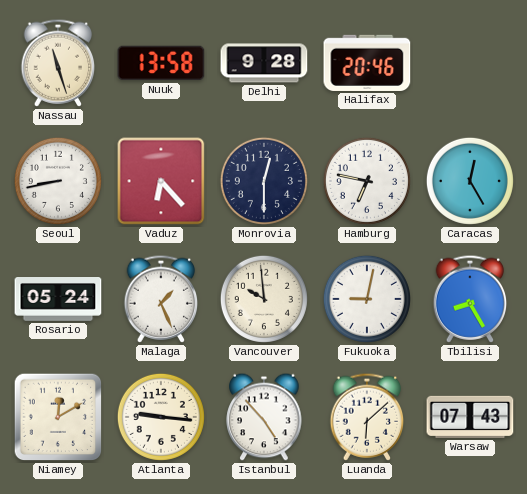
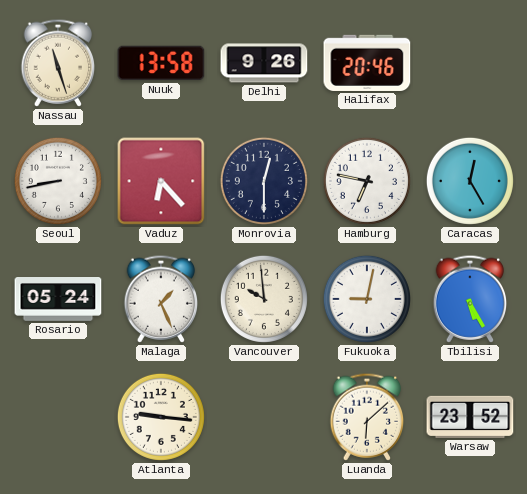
Delhi: 9:28 -> 9:26
Tbilisi: 8:25 -> 5:25
Niamey: 12:10 -> none
Istanbul: 4:53 -> none
Warsaw: 07:43 -> 23:52
